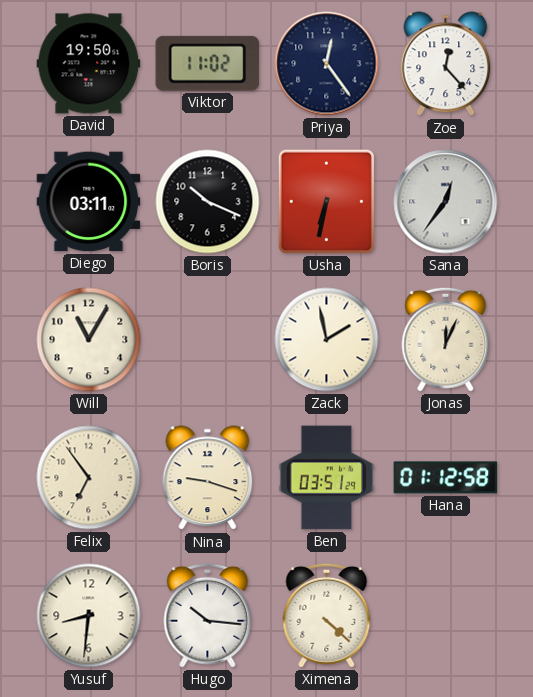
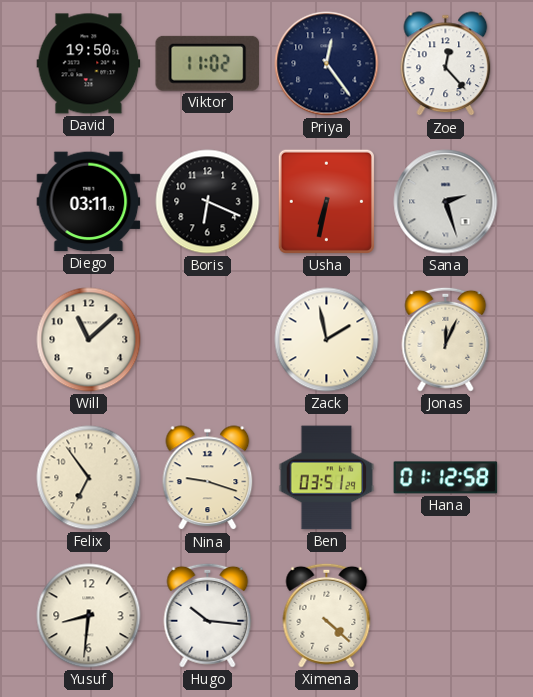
Boris: 10:19 -> 6:19
Sana: 12:36 -> 2:27
Will: 11:05 -> 11:08
